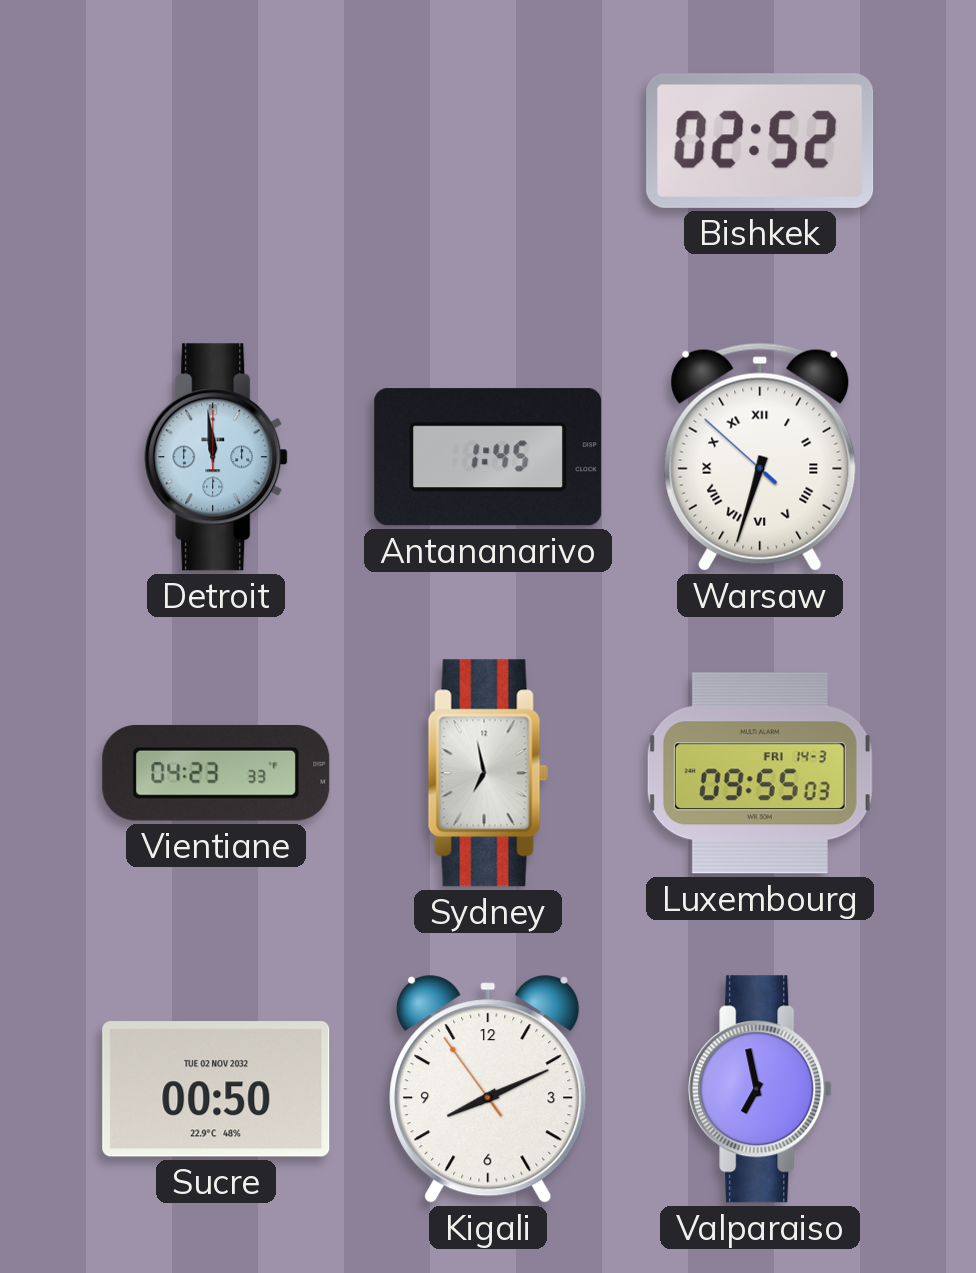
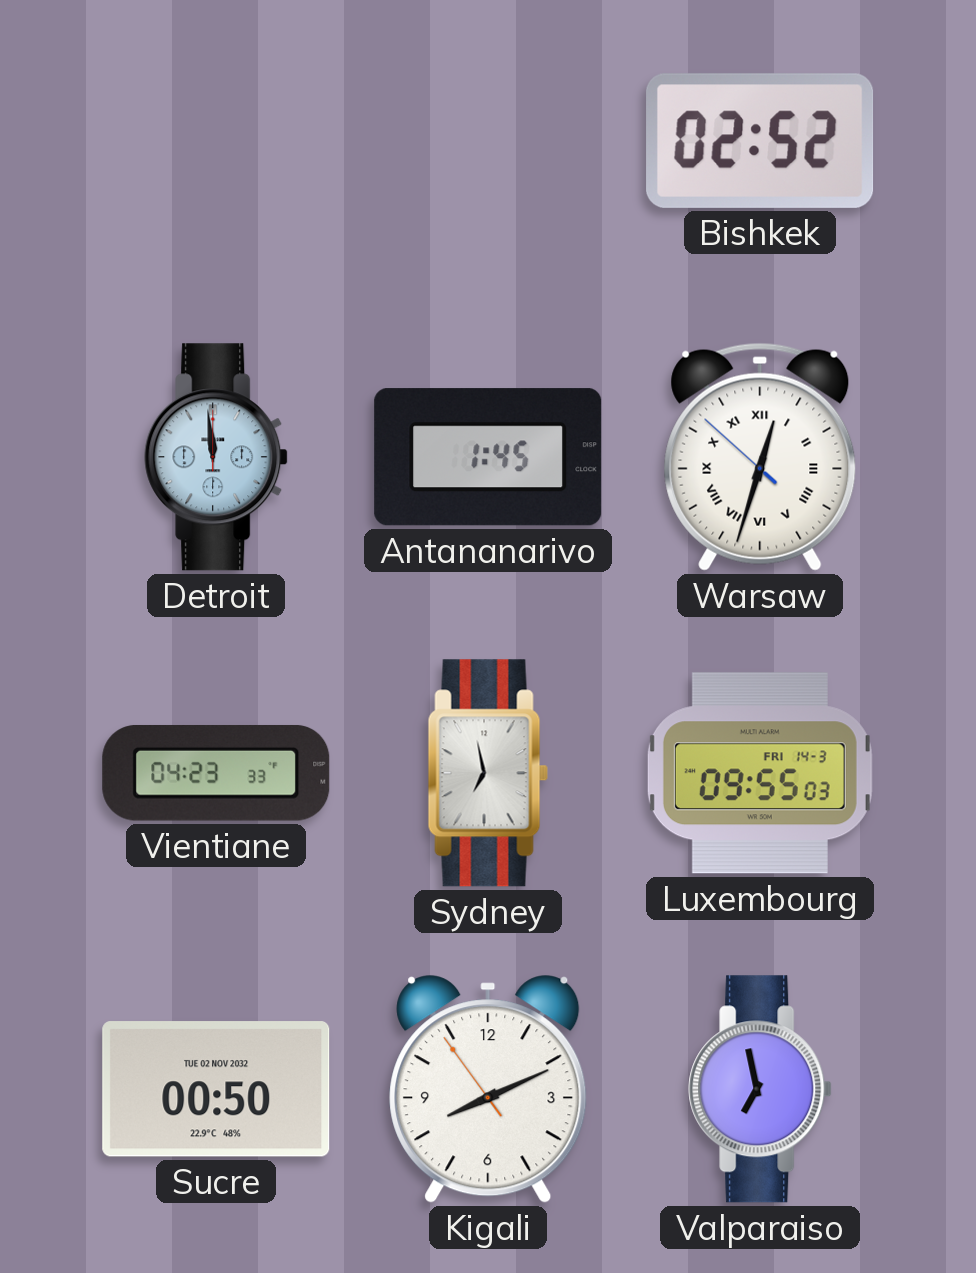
Warsaw: 6:32 -> 12:32
